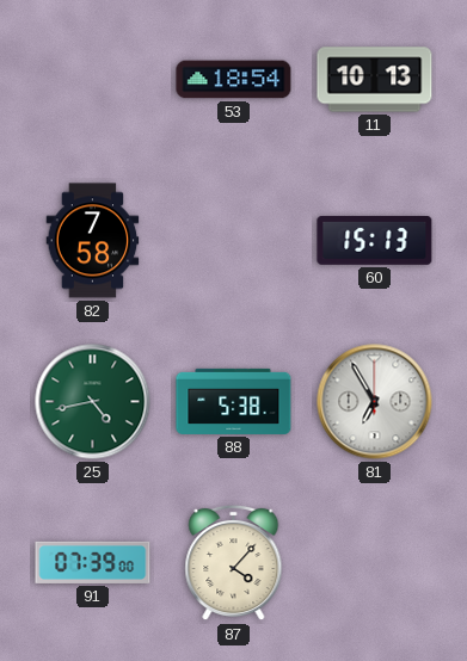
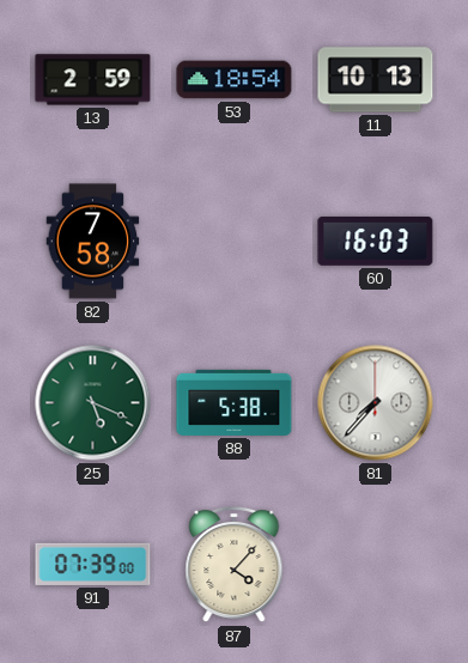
13: none -> 2:59
60: 15:13 -> 16:03
25: 4:43 -> 5:19
81: 6:55 -> 7:37
